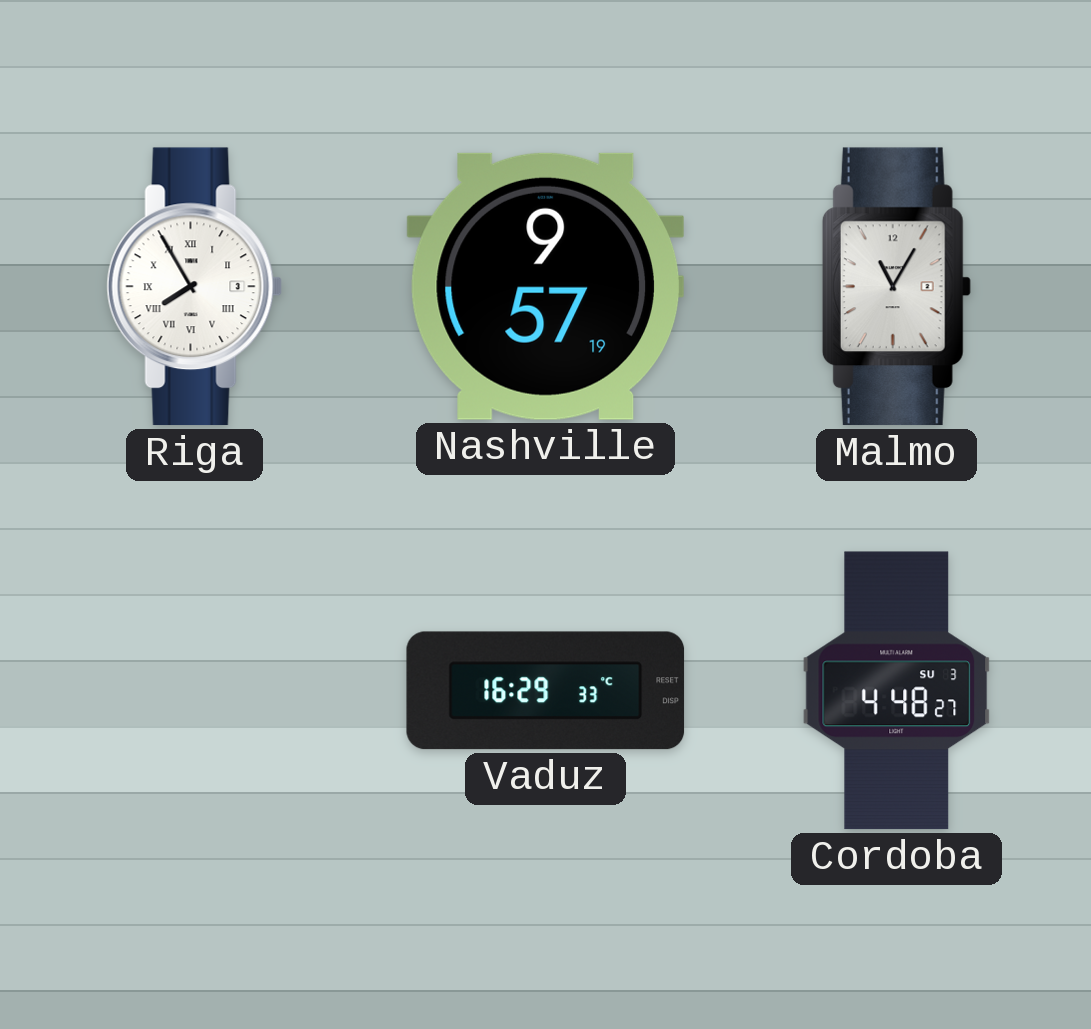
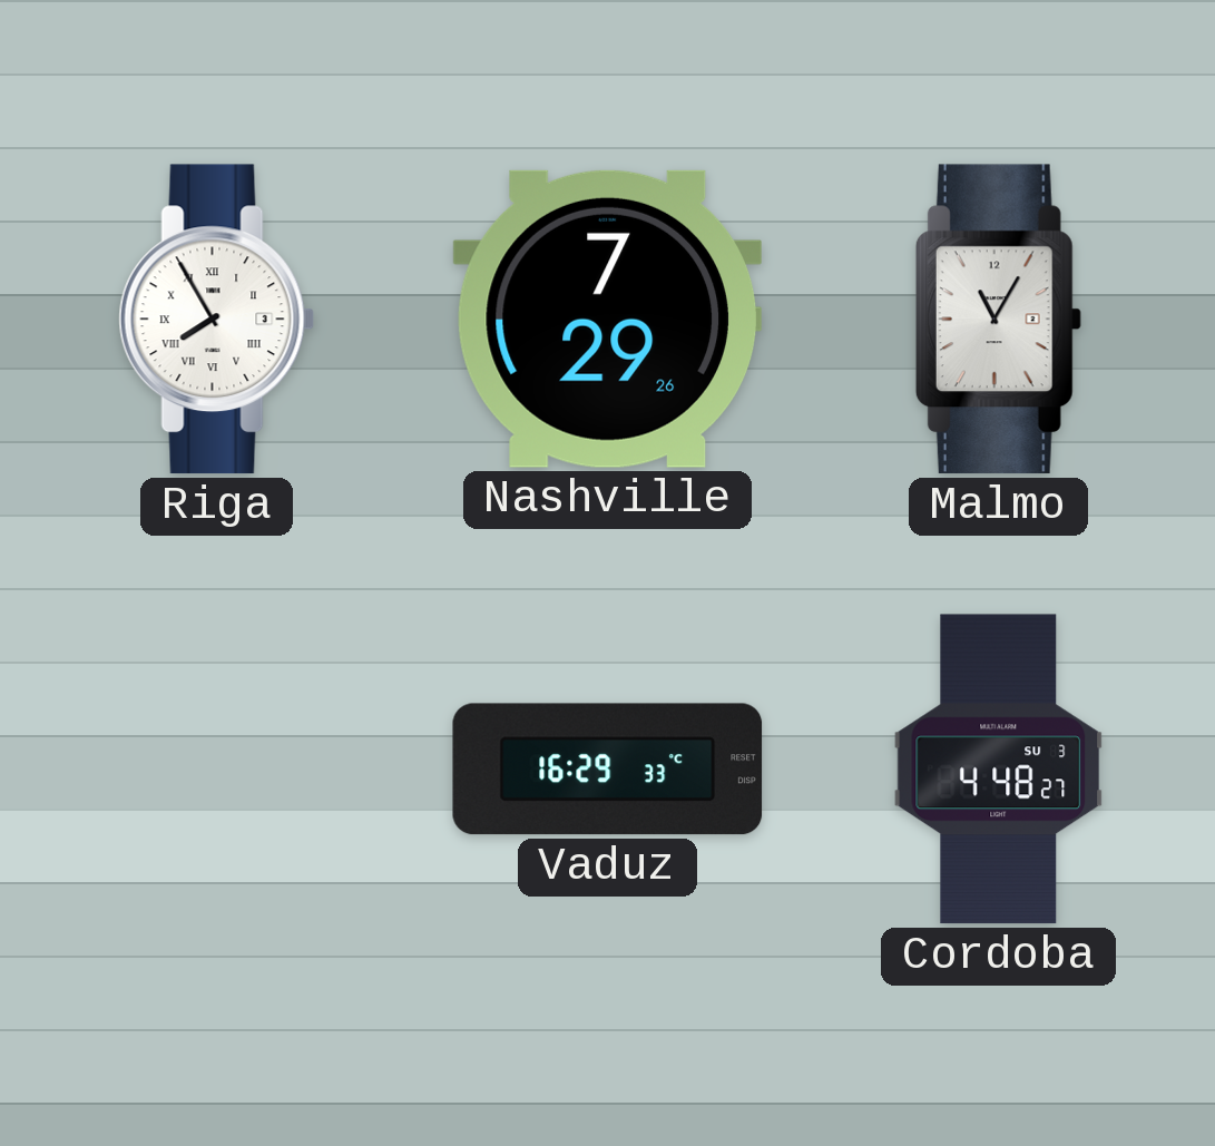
Nashville: 9:57 -> 7:29
